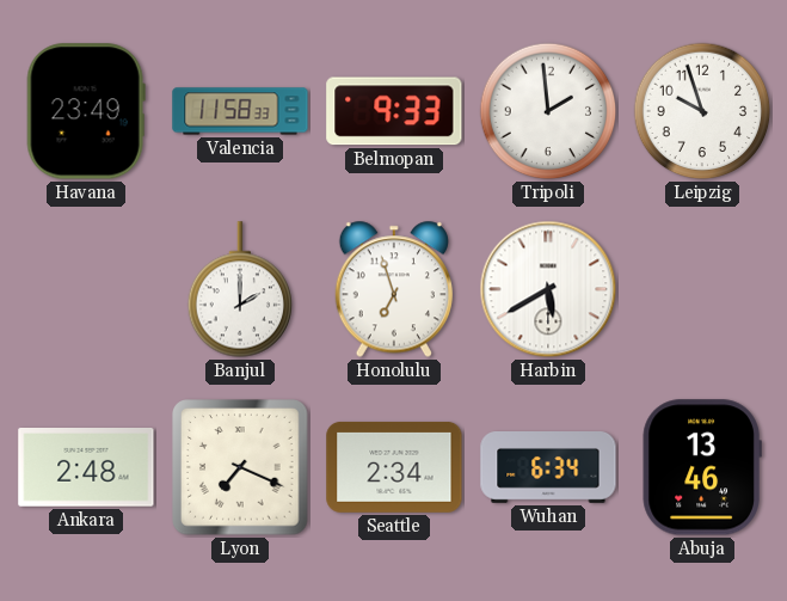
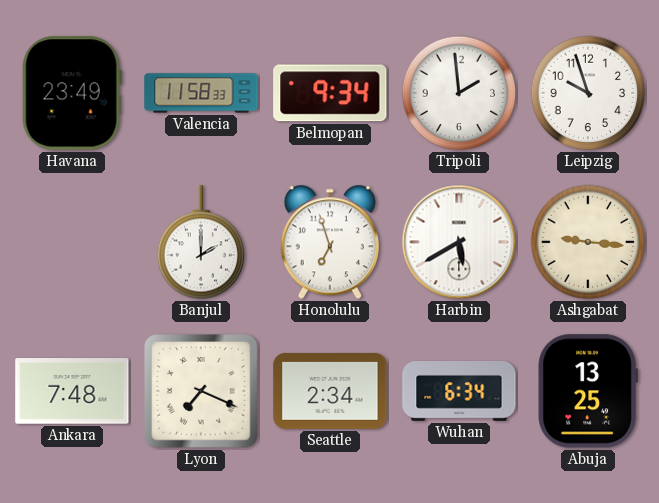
Belmopan: 9:33 -> 9:34
Ashgabat: none -> 9:16
Ankara: 2:48 -> 7:48
Abuja: 13:46 -> 13:25
